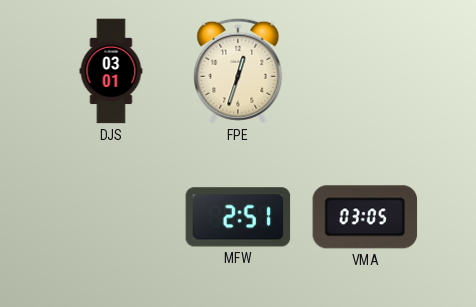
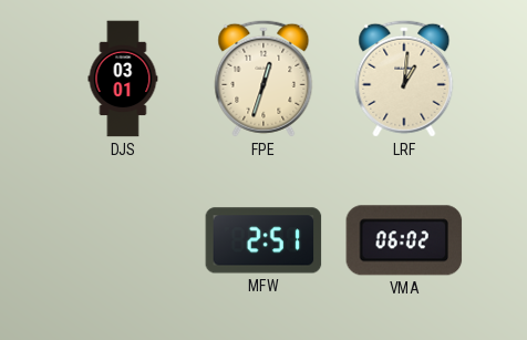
LRF: none -> 1:01
VMA: 03:05 -> 06:02
